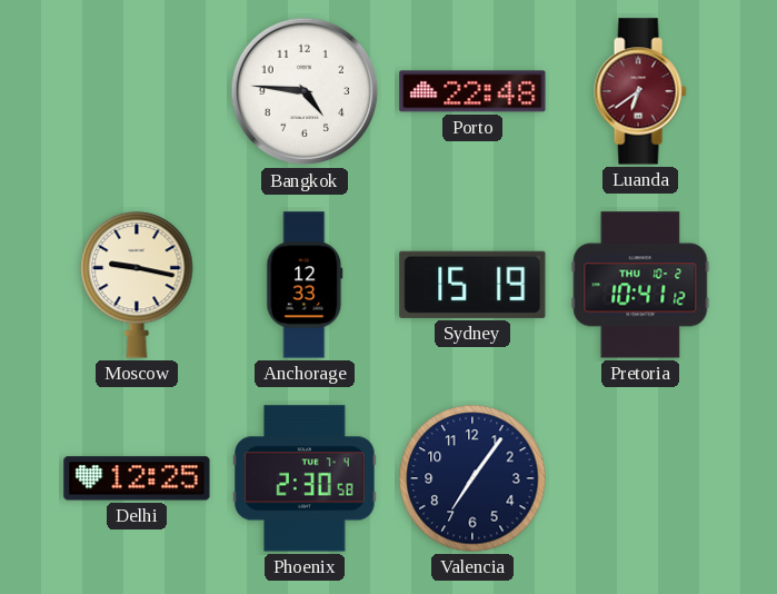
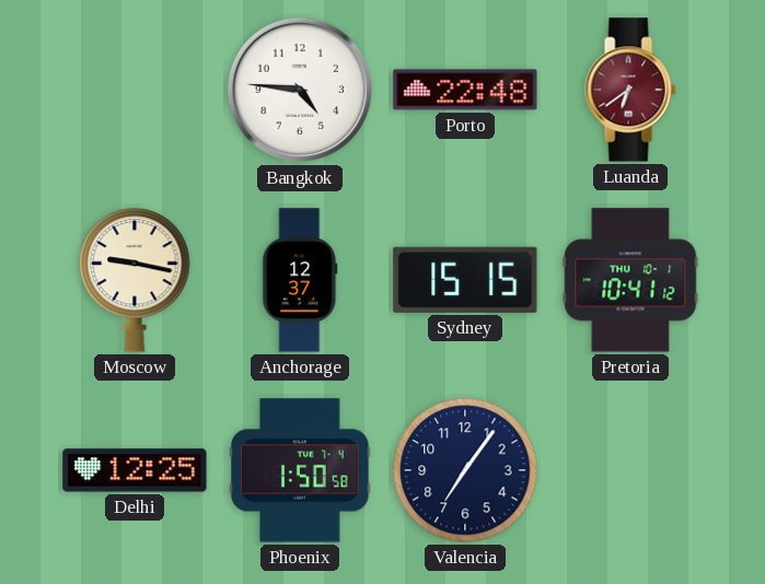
Anchorage: 12:33 -> 12:37
Sydney: 15:19 -> 15:15
Pretoria date: THU 10-2 -> THU 10-1
Phoenix: 2:30 -> 1:50
